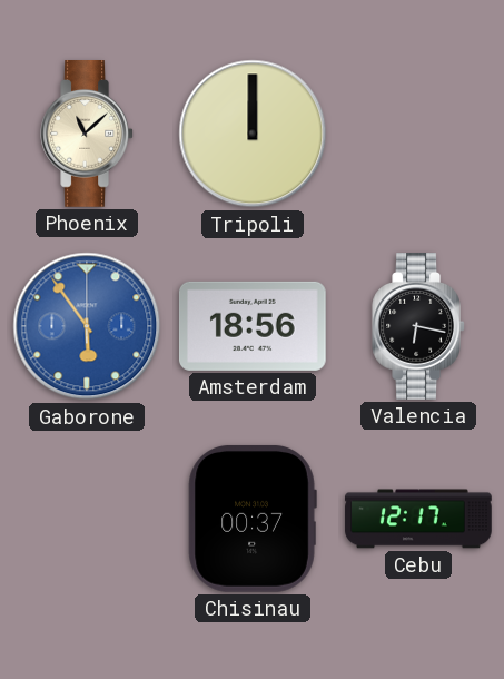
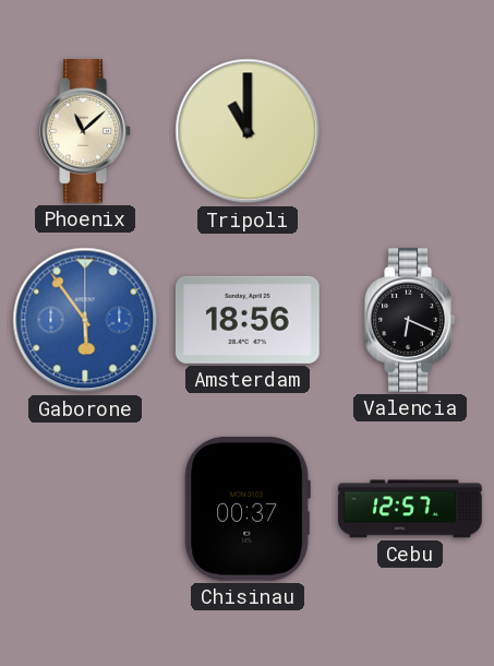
Tripoli: 12:00 -> 11:00
Valencia: 6:17 -> 6:19
Cebu: 12:17 -> 12:57
